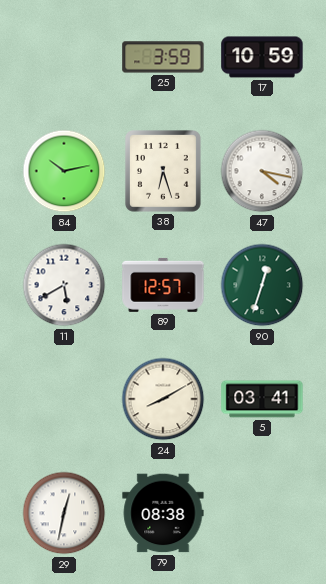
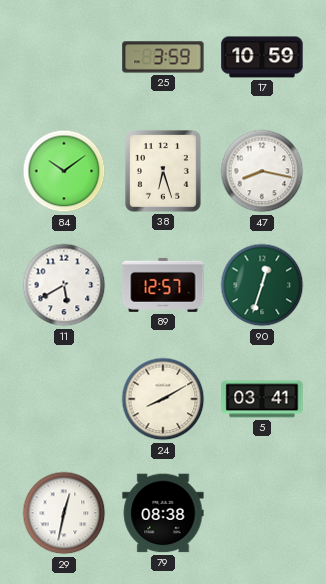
84: 10:13 -> 10:09
47: 4:17 -> 8:17
